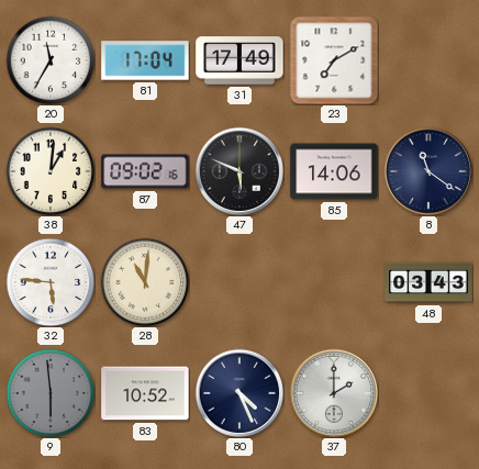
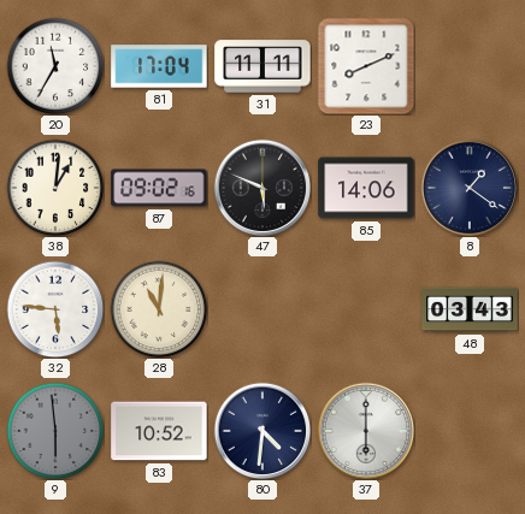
31: 17:49 -> 11:11
23: 7:10 -> 8:11
8: 11:21 -> 1:21
80: 4:26 -> 4:31
37: 2:00 -> 6:00
